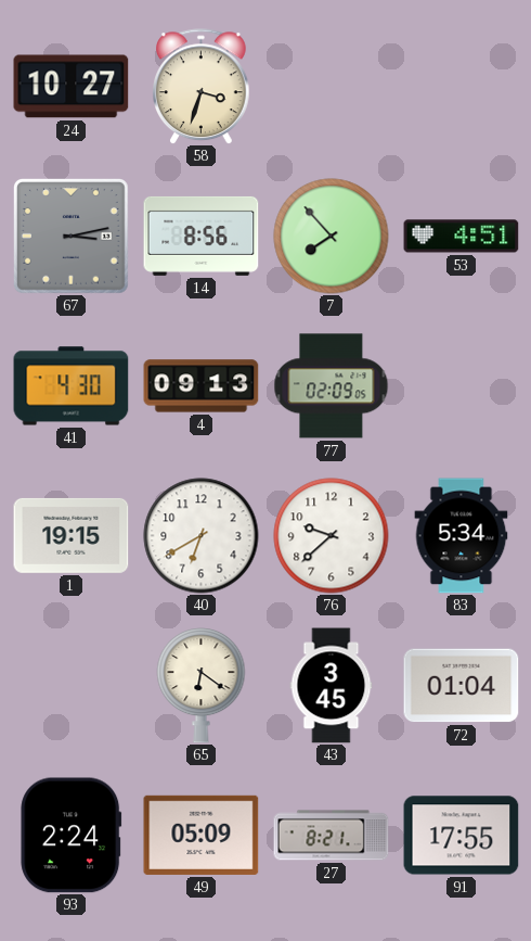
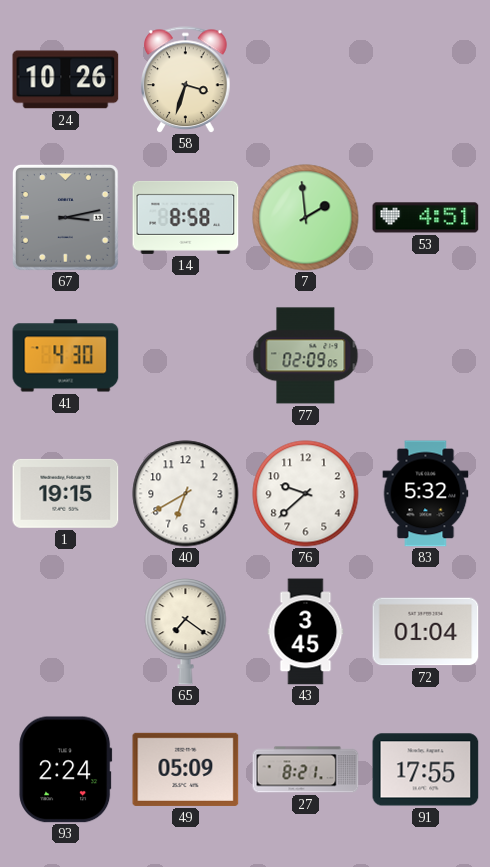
24: 10:27 -> 10:26
14: 8:56 -> 8:58
7: 7:53 -> 1:59
4: 09:13 -> none
83: 5:34 -> 5:32
65: 6:21 -> 7:21
